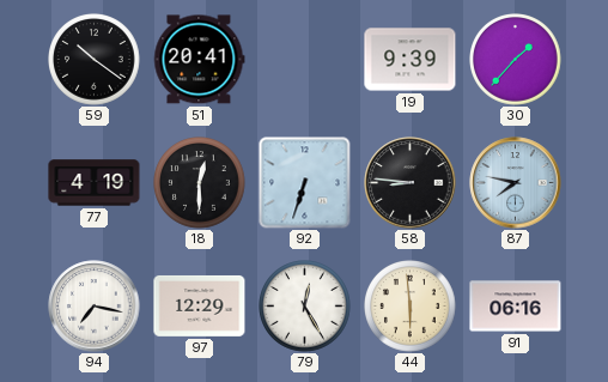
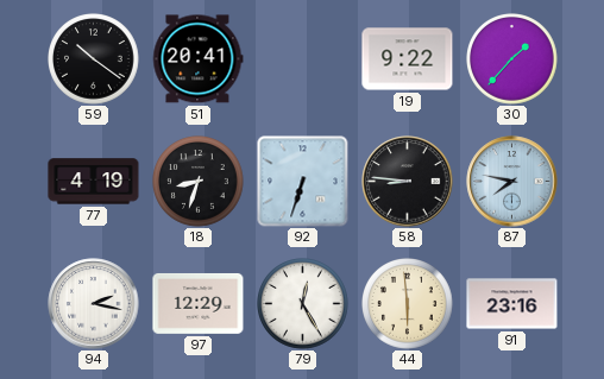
19: 9:39 -> 9:22
18: 12:30 -> 8:33
94: 7:17 -> 2:17
91: 06:16 -> 23:16
